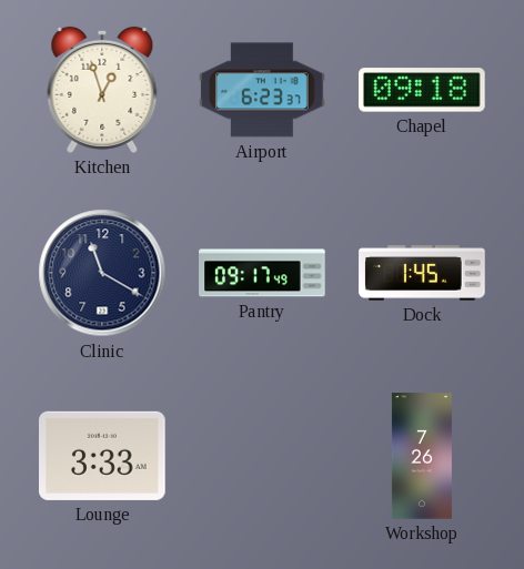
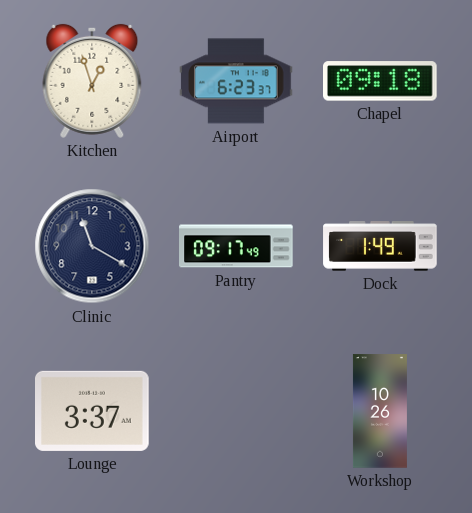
Dock: 1:45 -> 1:49
Lounge: 3:33 -> 3:37
Workshop: 7:26 -> 10:26
